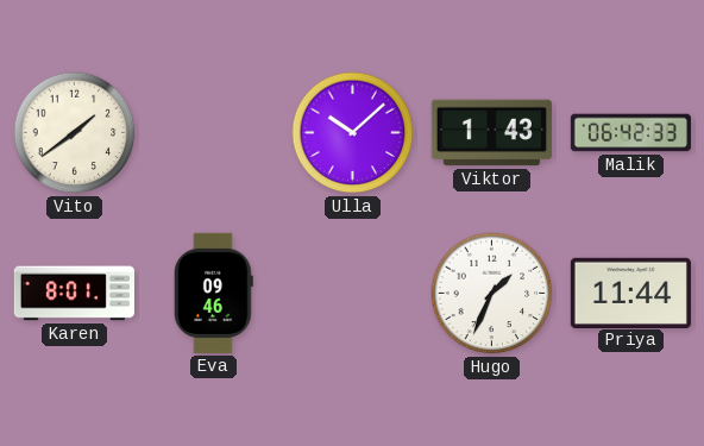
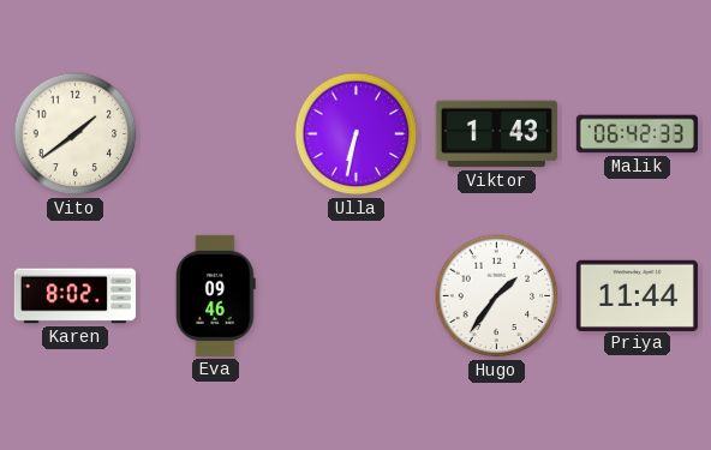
Ulla: 10:08 -> 6:32
Karen: 8:01 -> 8:02
Hugo: 1:34 -> 1:36
